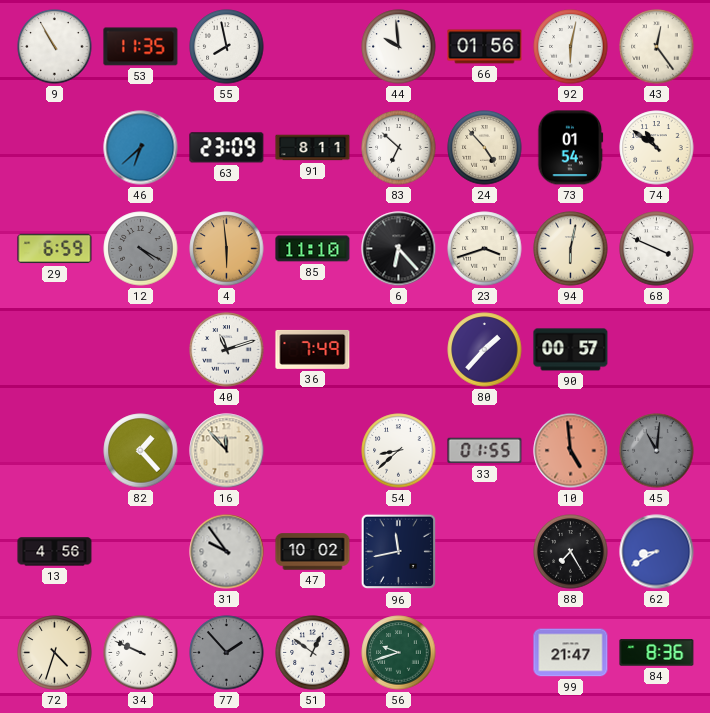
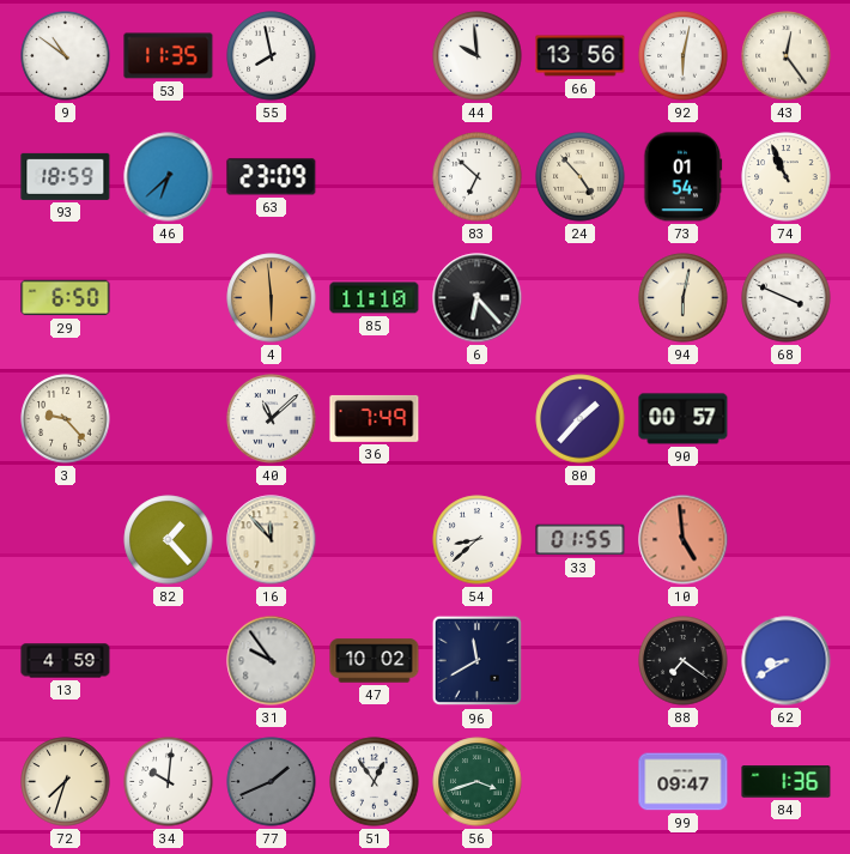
9: 10:55 -> 10:51
66: 01:56 -> 13:56
93: none -> 18:59
91: 8:11 -> none
74: 10:51 -> 10:56
29: 6:59 -> 6:50
12: 4:20 -> none
23: 3:42 -> none
3: none -> 9:23
40: 11:12 -> 11:08
45: 11:01 -> none
13: 4:56 -> 4:59
96: 11:43 -> 11:40
88: 7:25 -> 7:21
72: 4:33 -> 7:33
34: 9:49 -> 10:01
77: 1:53 -> 1:41
51: 12:51 -> 12:54
56: 9:42 -> 3:42
99: 21:47 -> 09:47
84: 8:36 -> 1:36
